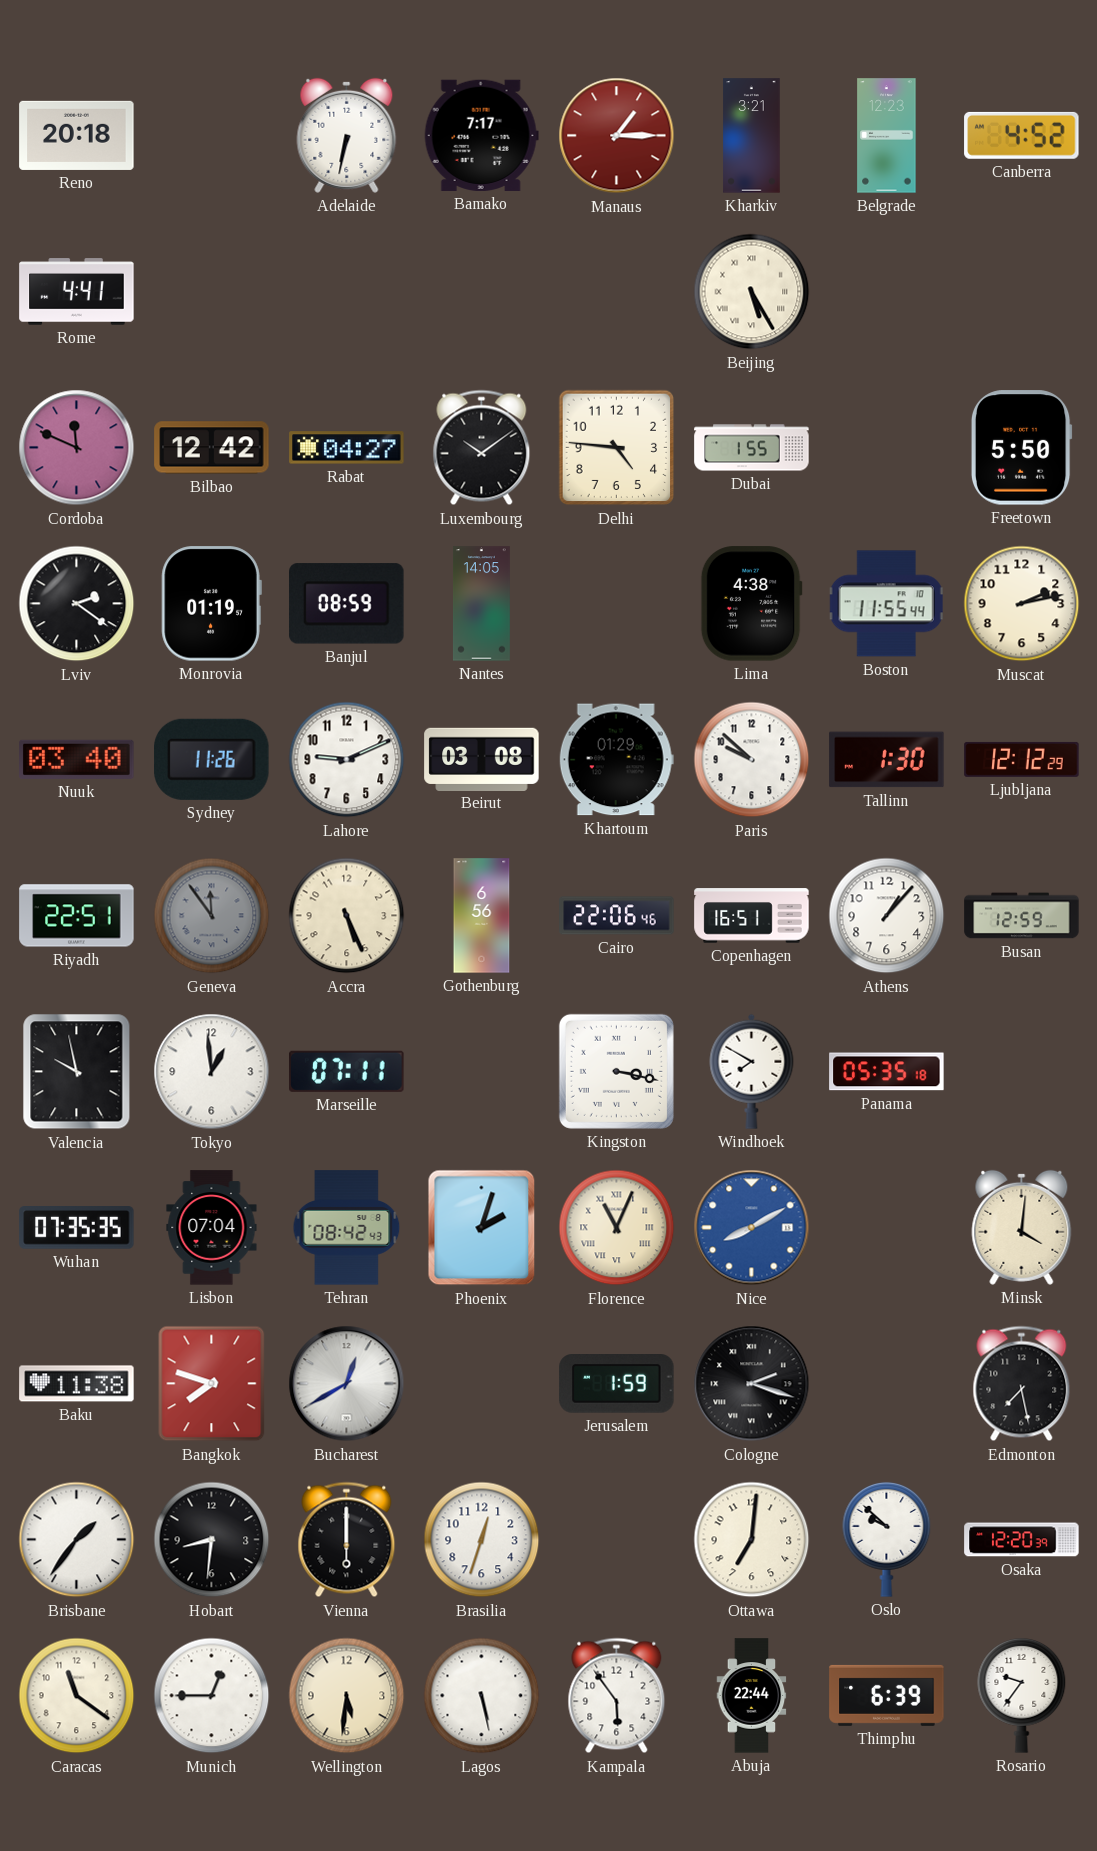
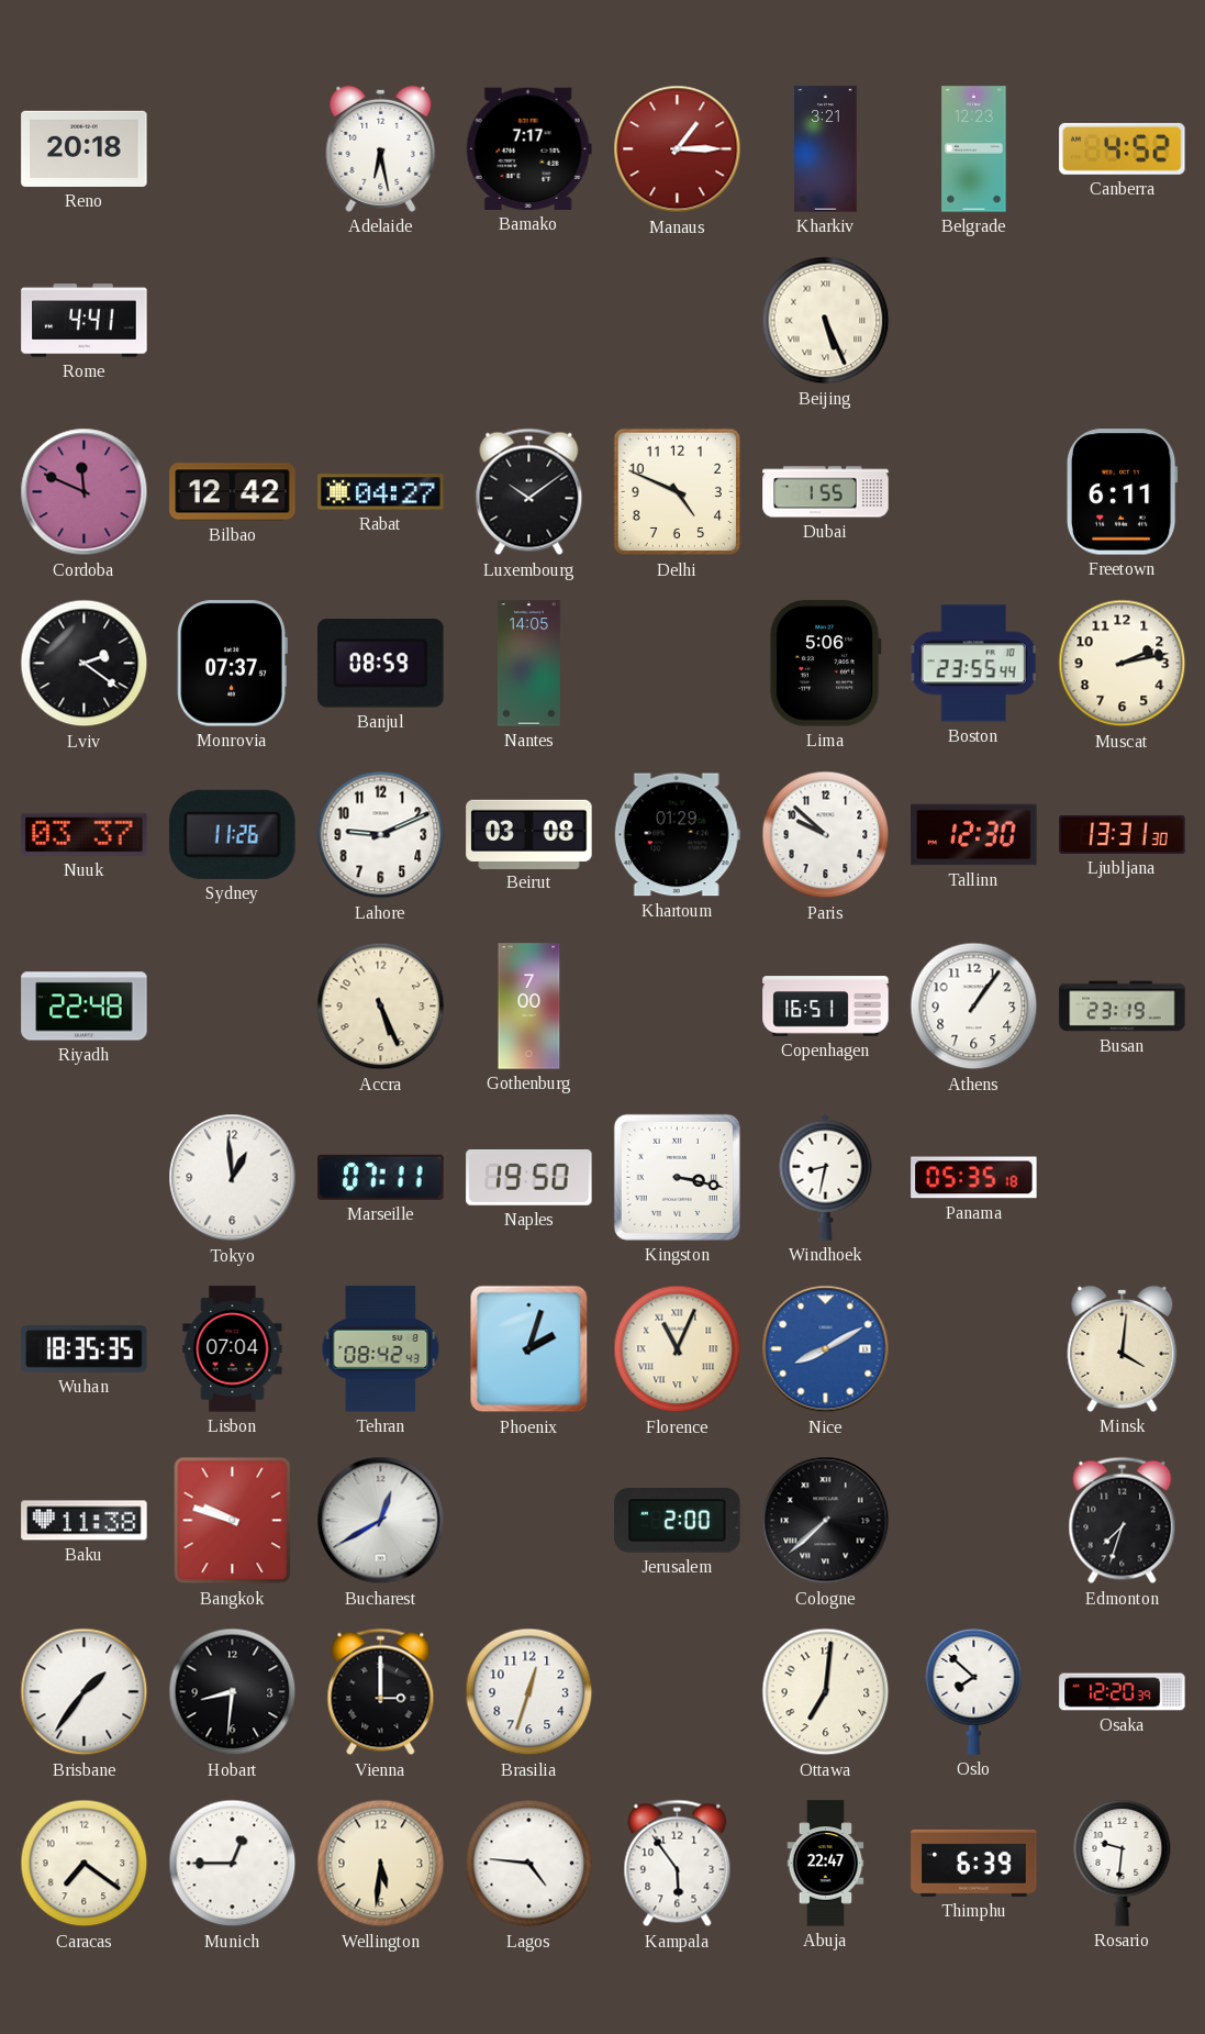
Adelaide: 6:32 -> 6:28
Beijing: 5:25 -> 5:26
Delhi: 4:46 -> 4:49
Freetown: 5:50 -> 6:11
Monrovia: 01:19 -> 07:37
Lima: 4:38 -> 5:06
Boston: 11:55 -> 23:55
Nuuk: 03:40 -> 03:37
Tallinn: 1:30 -> 12:30
Ljubljana: 12:12 -> 13:31
Riyadh: 22:51 -> 22:48
Geneva: 11:54 -> none
Gothenburg: 6:56 -> 7:00
Cairo: 22:06 -> none
Athens: 1:07 -> 1:06
Busan: 12:59 -> 23:19
Valencia: 9:58 -> none
Naples: none -> 19:50
Windhoek: 7:50 -> 8:32
Wuhan: 07:35 -> 18:35
Bangkok: 7:48 -> 9:48
Jerusalem: 1:59 -> 2:00
Cologne: 2:18 -> 7:38
Edmonton: 7:28 -> 7:33
Vienna: 6:00 -> 3:00
Oslo: 9:52 -> 7:52
Caracas: 11:21 -> 7:21
Lagos: 5:28 -> 4:46
Abuja: 22:44 -> 22:47
Rosario: 9:36 -> 9:31
